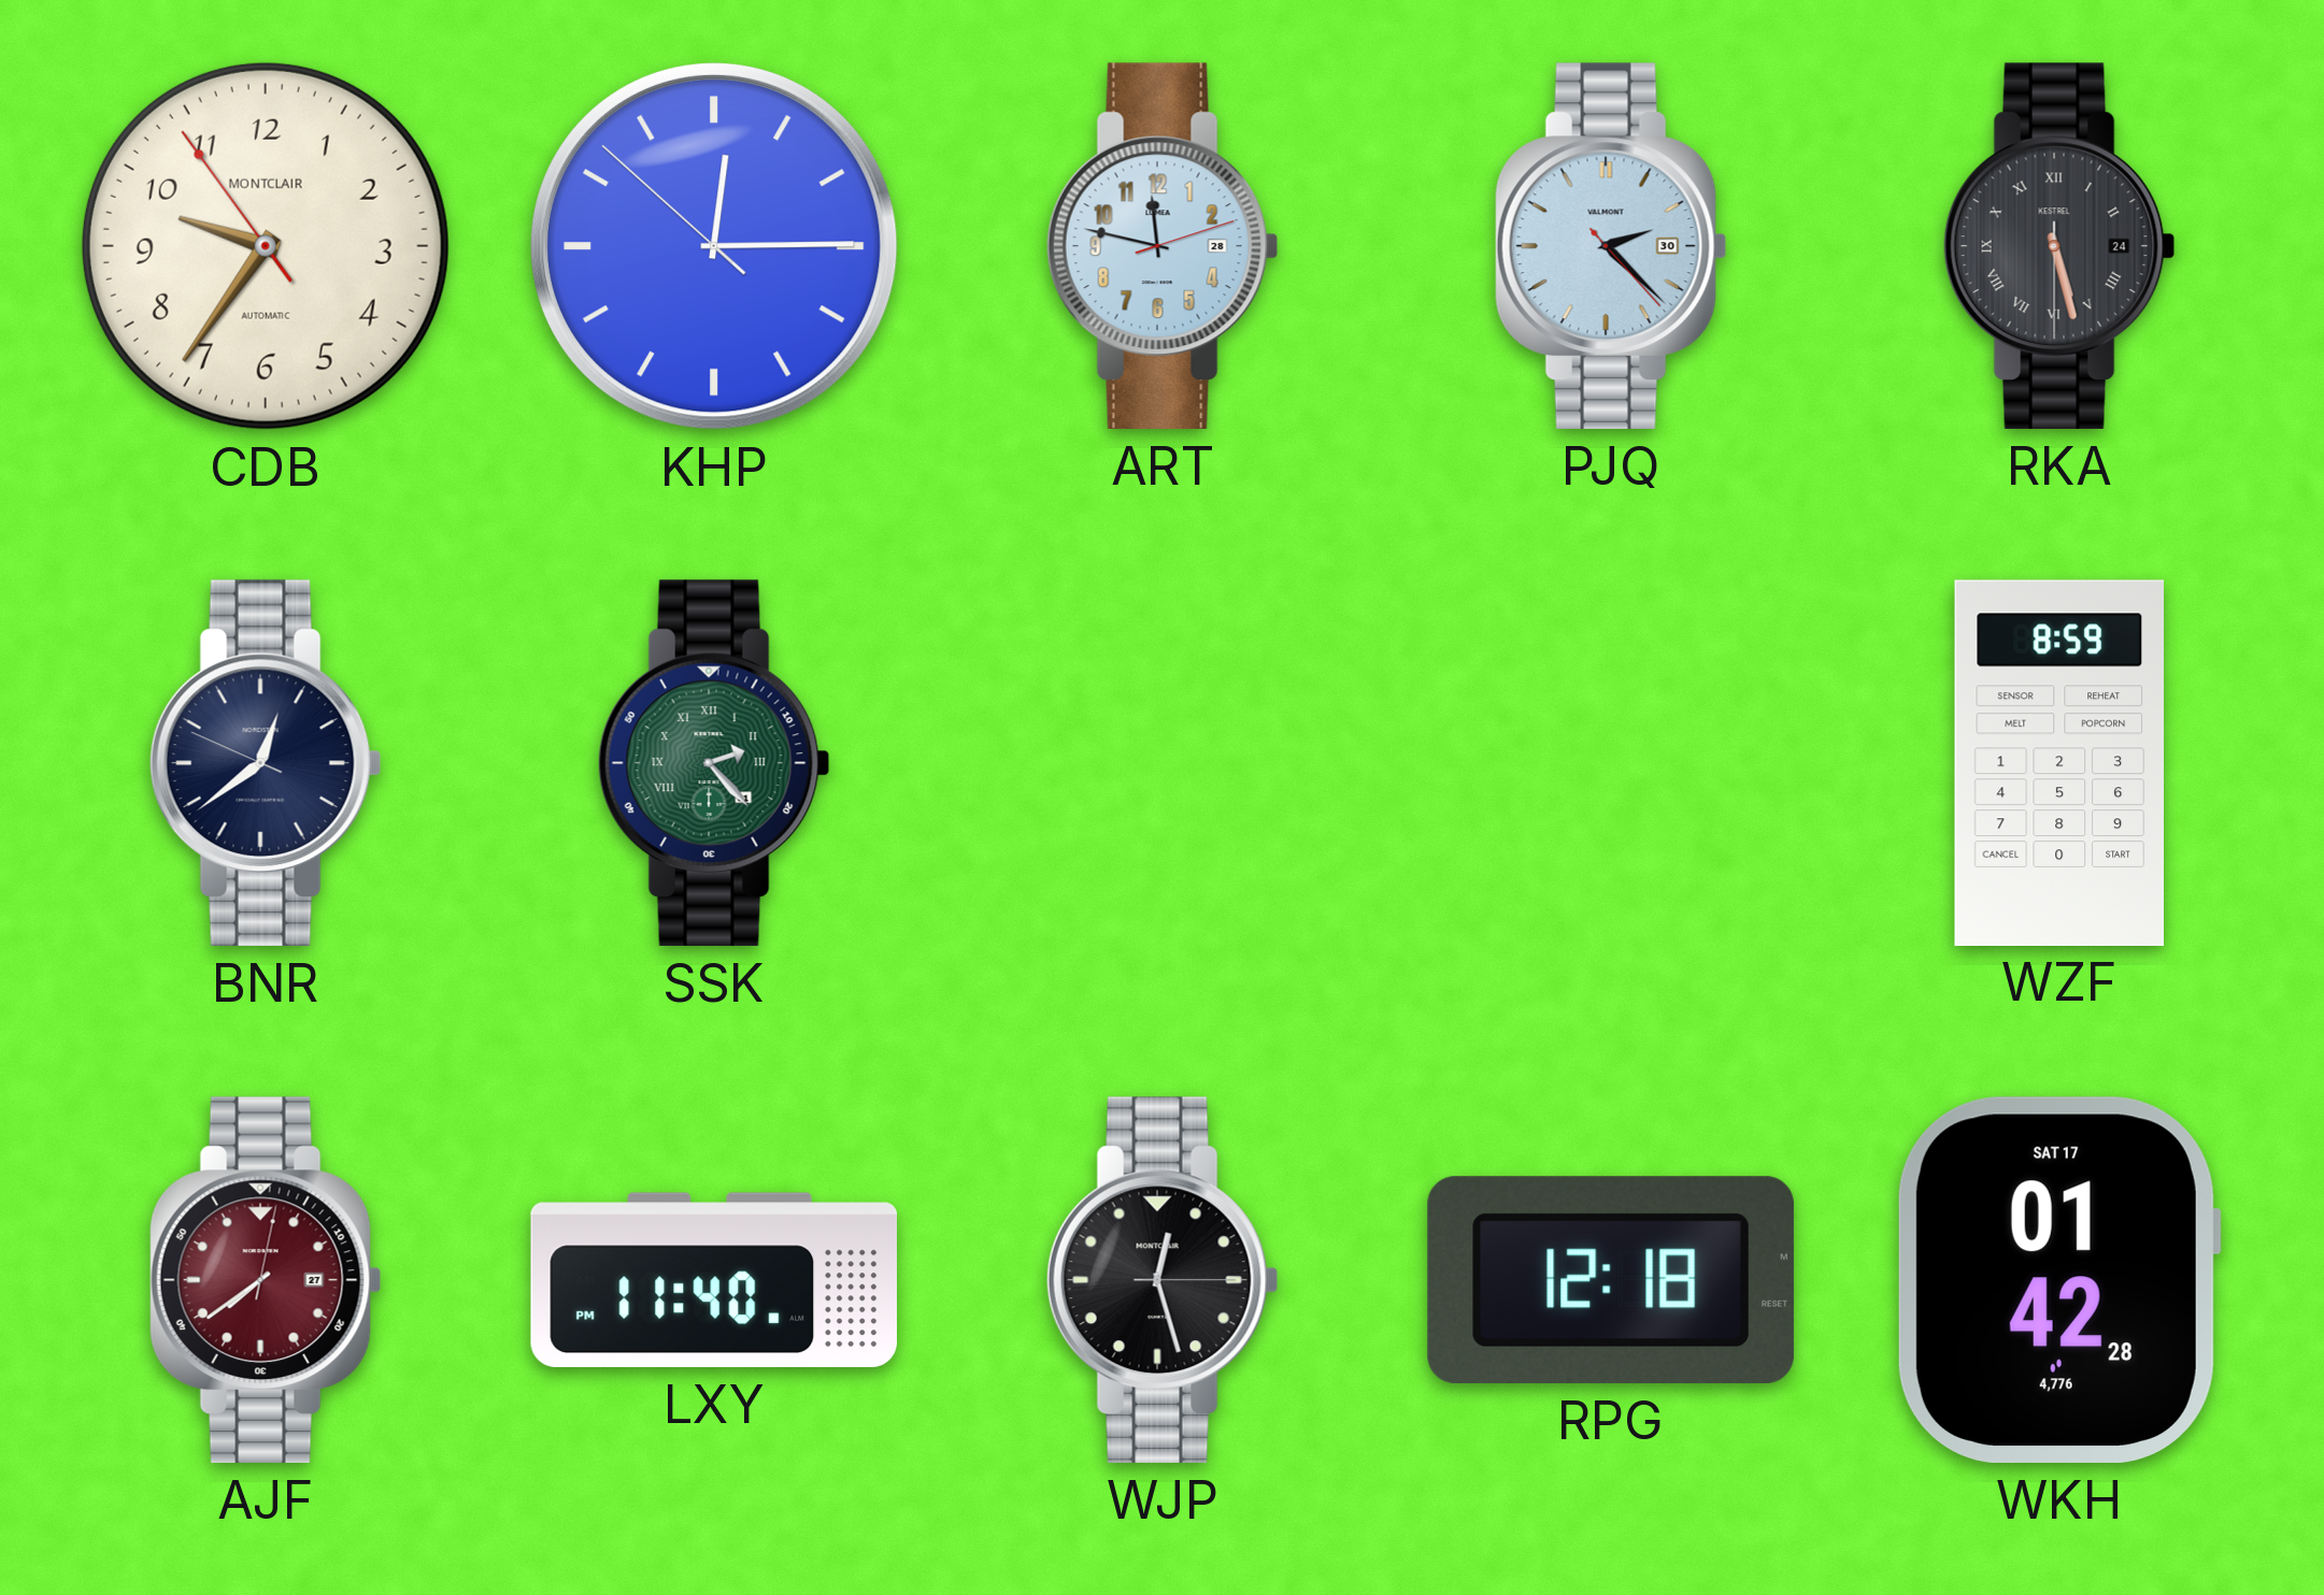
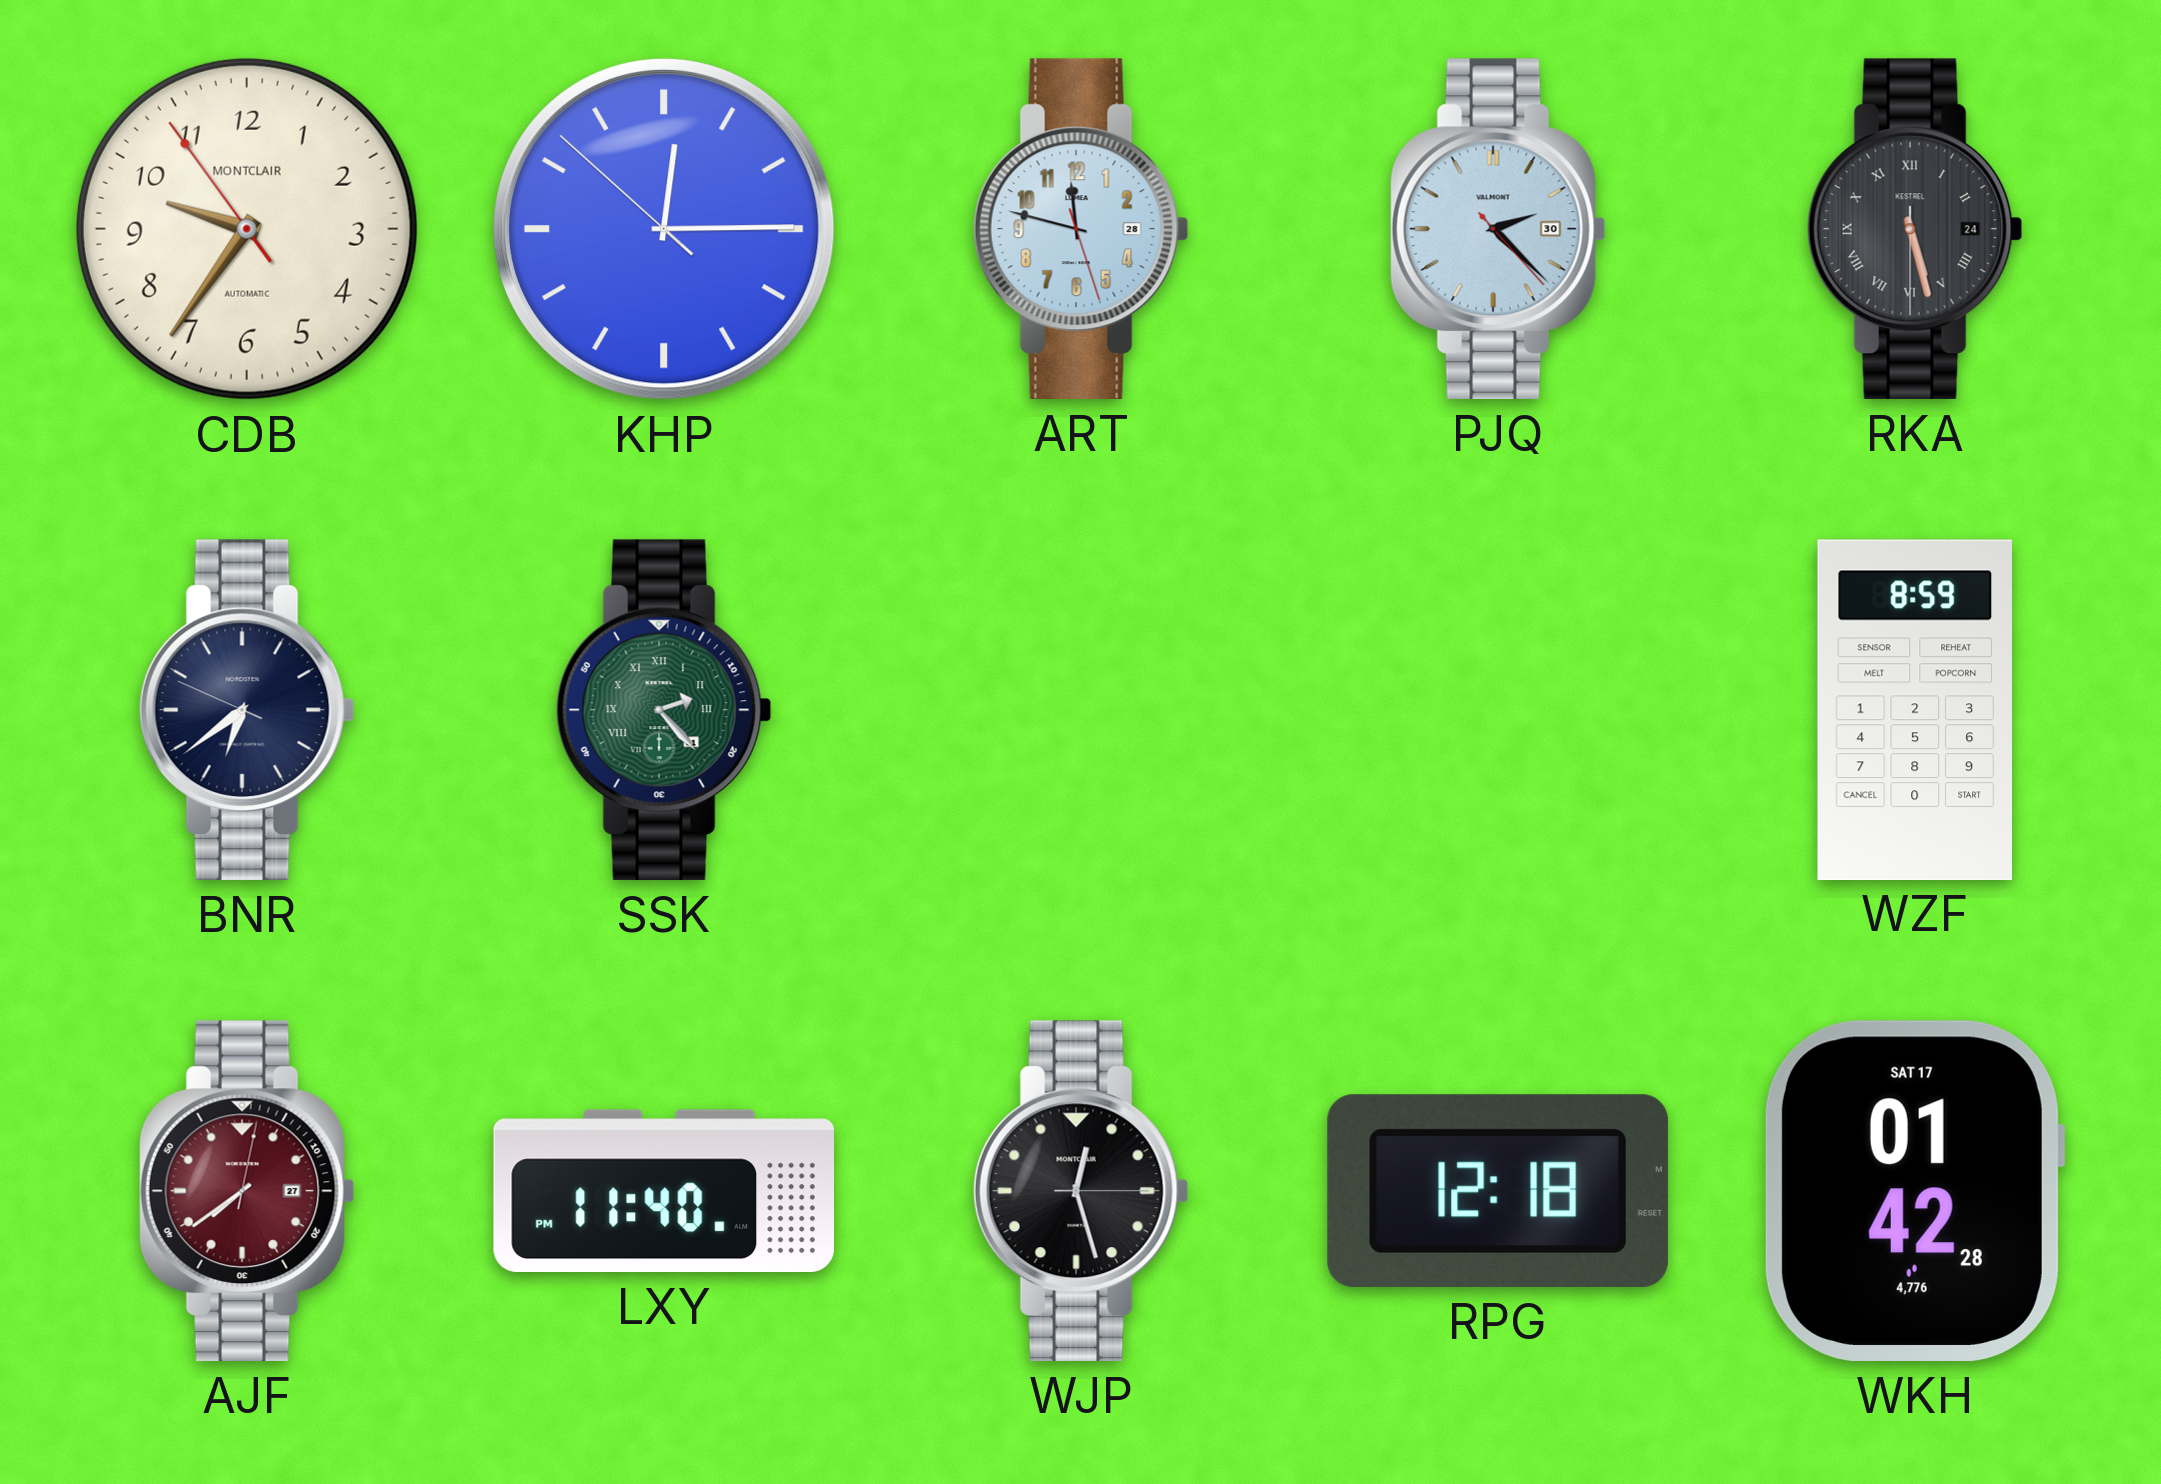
ART: 11:47:12 -> 11:47:27
BNR: 12:38 -> 6:38
